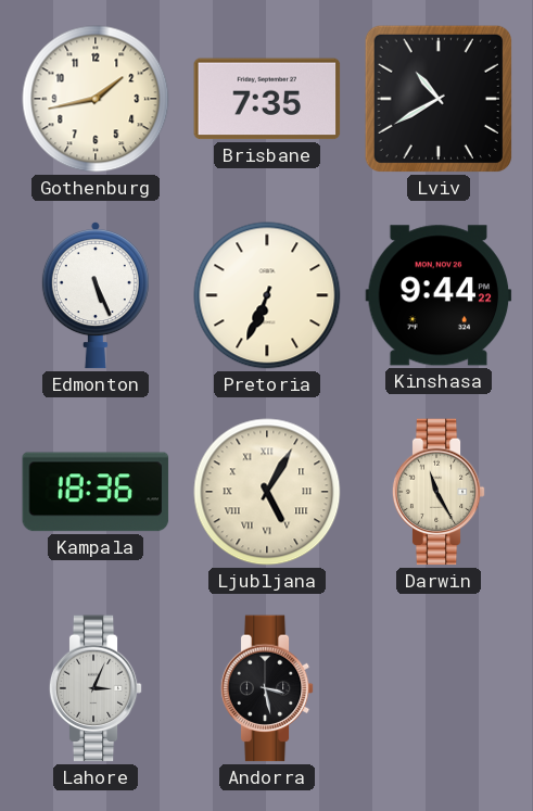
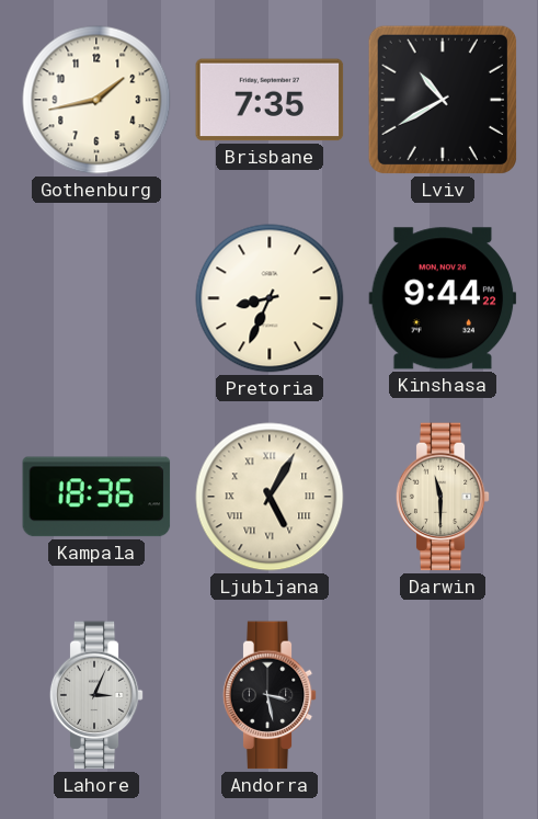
Edmonton: 5:26 -> none
Pretoria: 6:34 -> 8:34
Darwin: 11:25 -> 11:30
